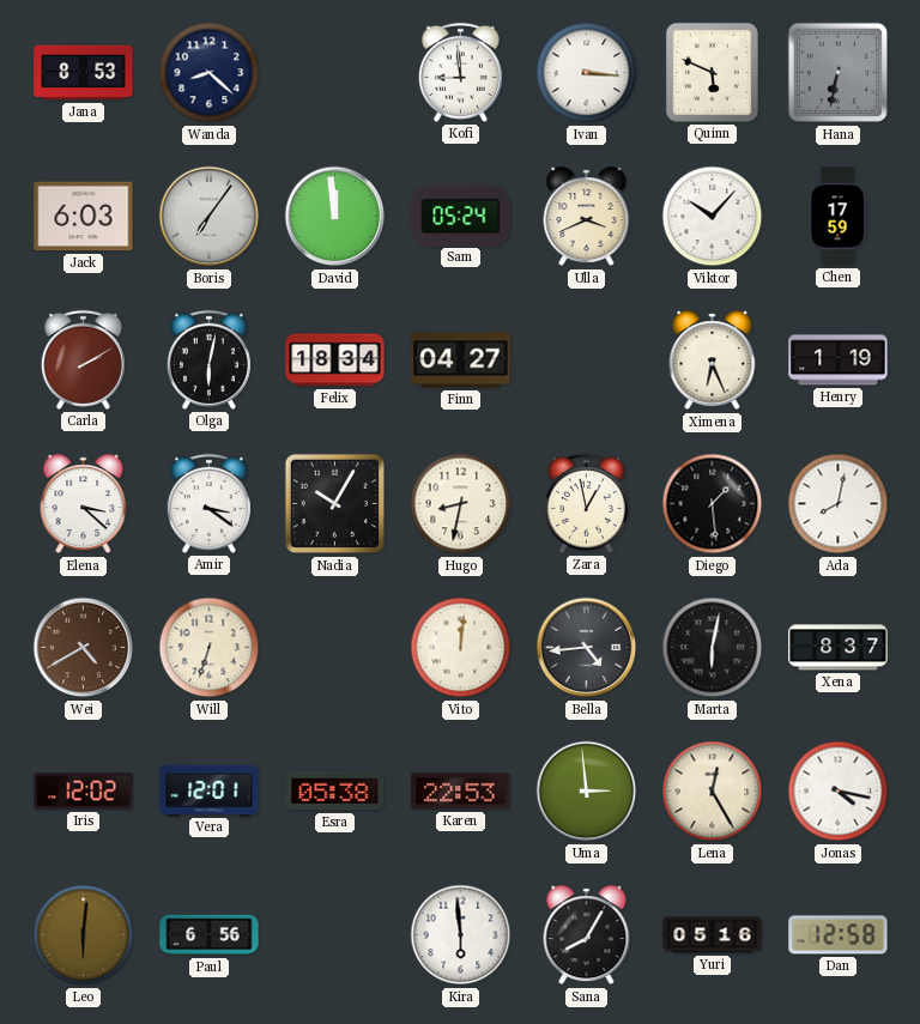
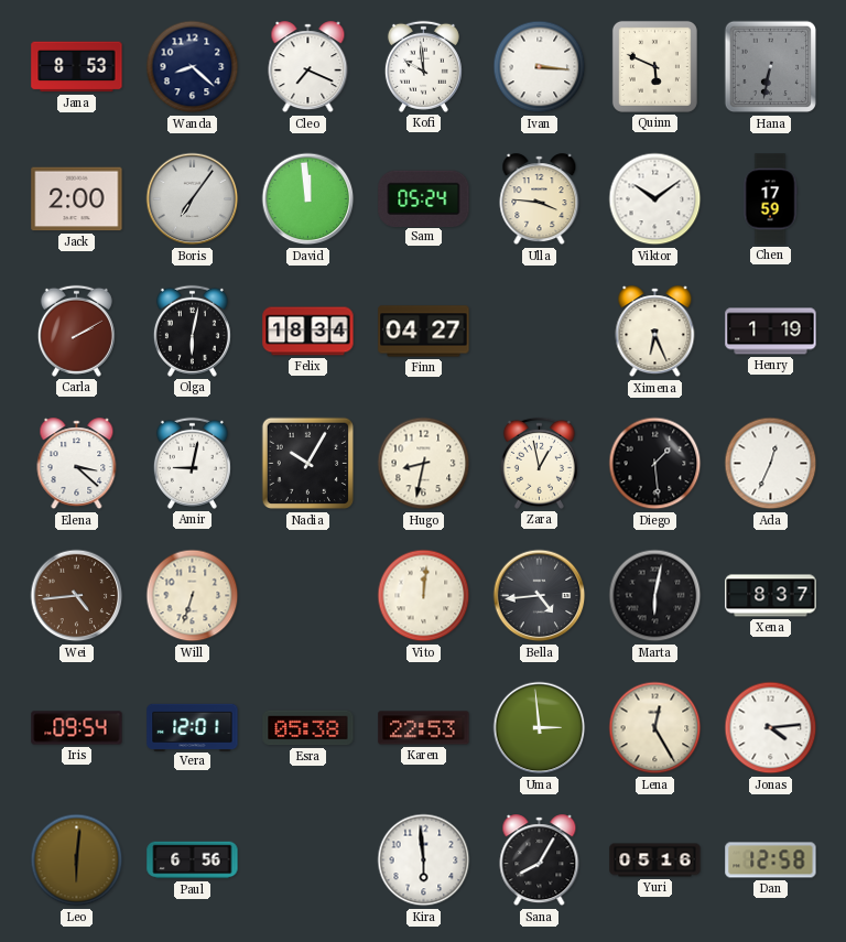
Cleo: none -> 7:19
Kofi: 8:59 -> 9:59
Jack: 6:03 -> 2:00
Ulla: 3:41 -> 3:46
Viktor: 10:07 -> 10:09
Amir: 3:21 -> 9:02
Ada: 8:02 -> 12:34
Wei: 4:40 -> 4:44
Iris: 12:02 -> 09:54
Jonas: 4:17 -> 4:14
